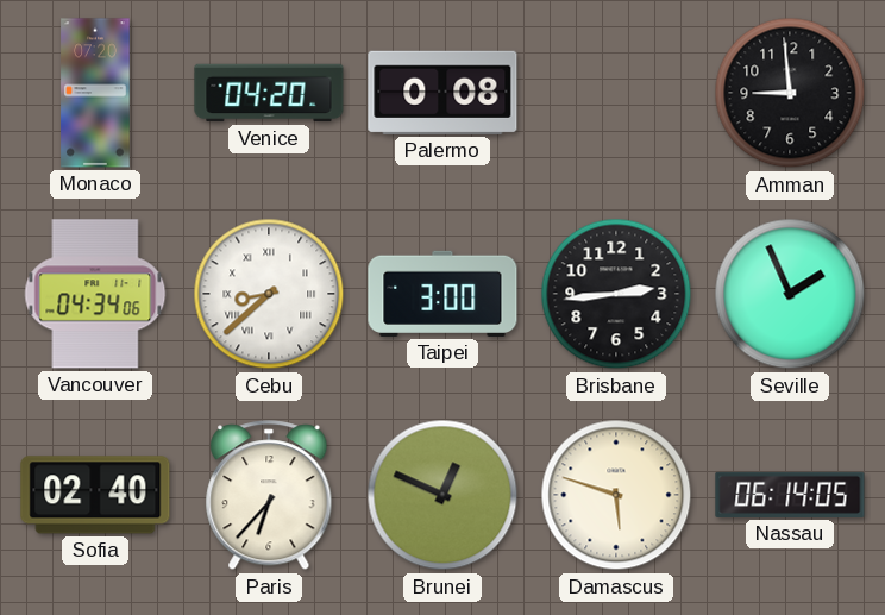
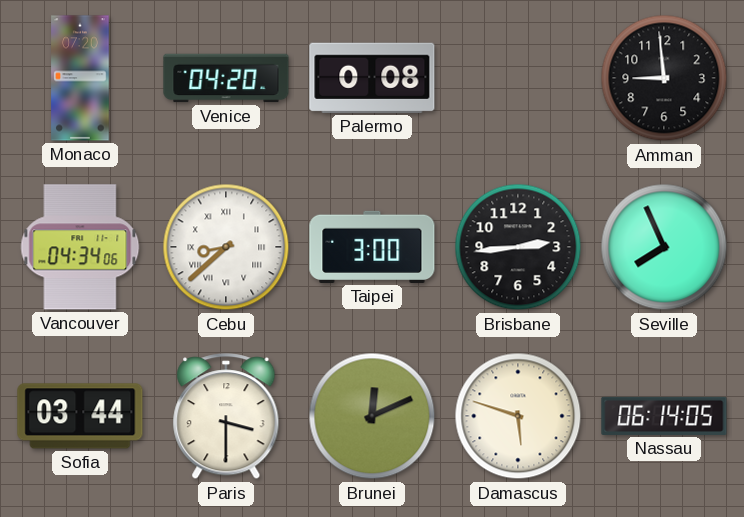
Seville: 1:56 -> 7:56
Sofia: 02:40 -> 03:44
Paris: 6:37 -> 3:30
Brunei: 12:49 -> 12:11
